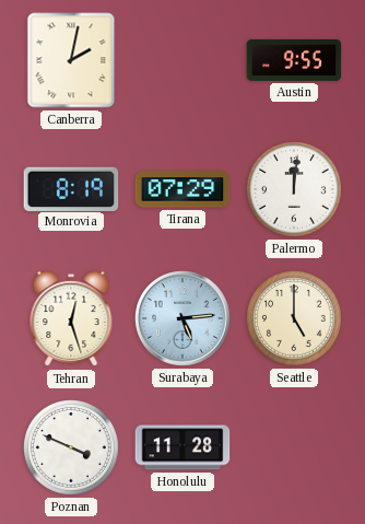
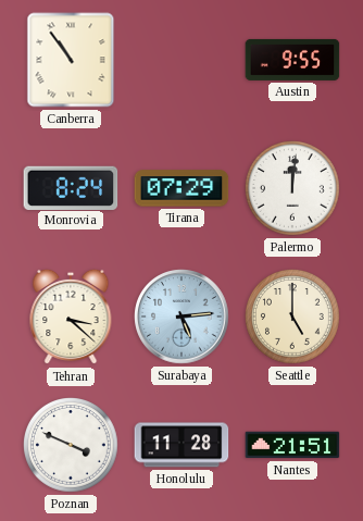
Canberra: 2:02 -> 10:54
Monrovia: 8:19 -> 8:24
Tehran: 12:27 -> 3:22
Nantes: none -> 21:51
